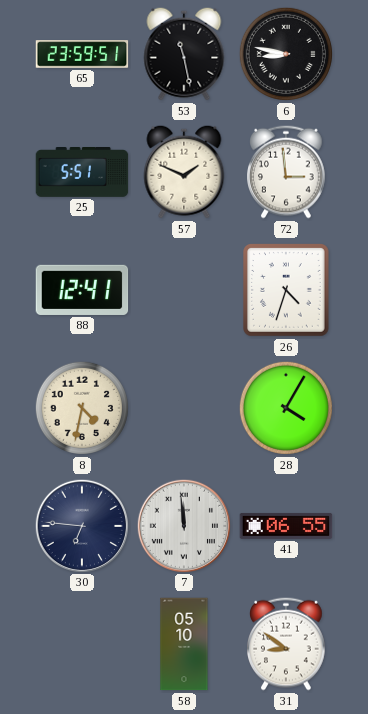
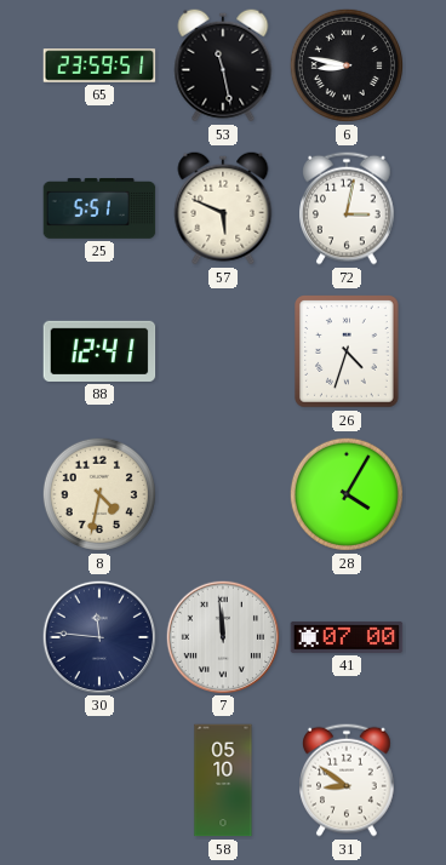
57: 1:49 -> 5:49
72: 2:59 -> 3:02
30: 6:46 -> 11:46
41: 06:55 -> 07:00
